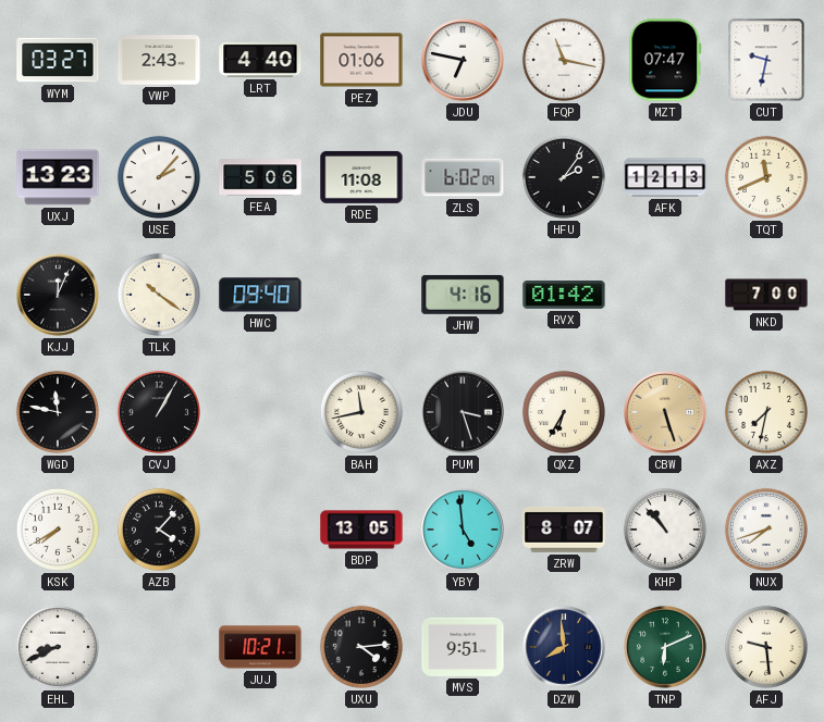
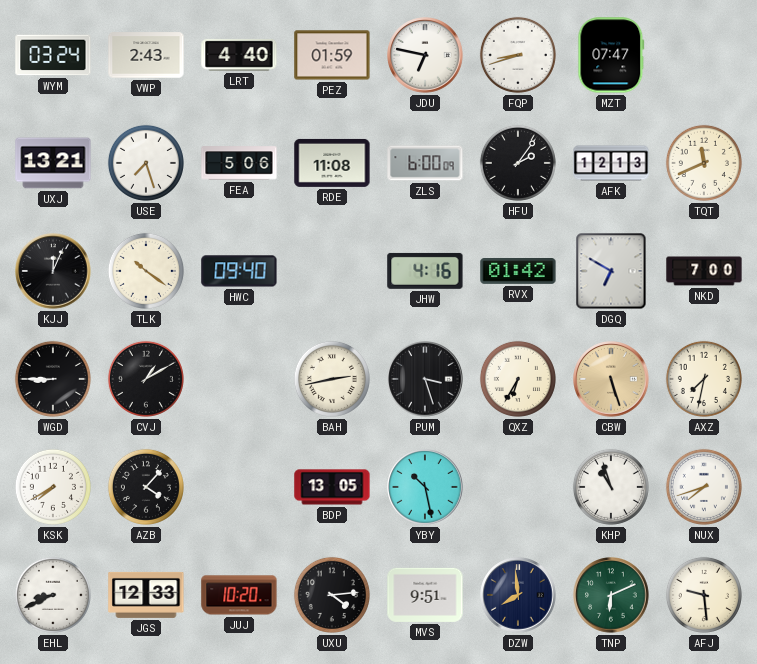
WYM: 03:27 -> 03:24
PEZ: 01:06 -> 01:59
FQP: 11:17 -> 8:42
CUT: 9:32 -> none
UXJ: 13:23 -> 13:21
USE: 2:07 -> 7:27
ZLS: 6:02 -> 6:00
DGQ: none -> 6:50
WGD: 11:47 -> 8:45
CVJ: 1:05 -> 1:10
BAH: 11:43 -> 2:43
YBY: 4:59 -> 10:28
ZRW: 8:07 -> none
KHP: 10:53 -> 10:57
JGS: none -> 12:33
JUJ: 10:21 -> 10:20
